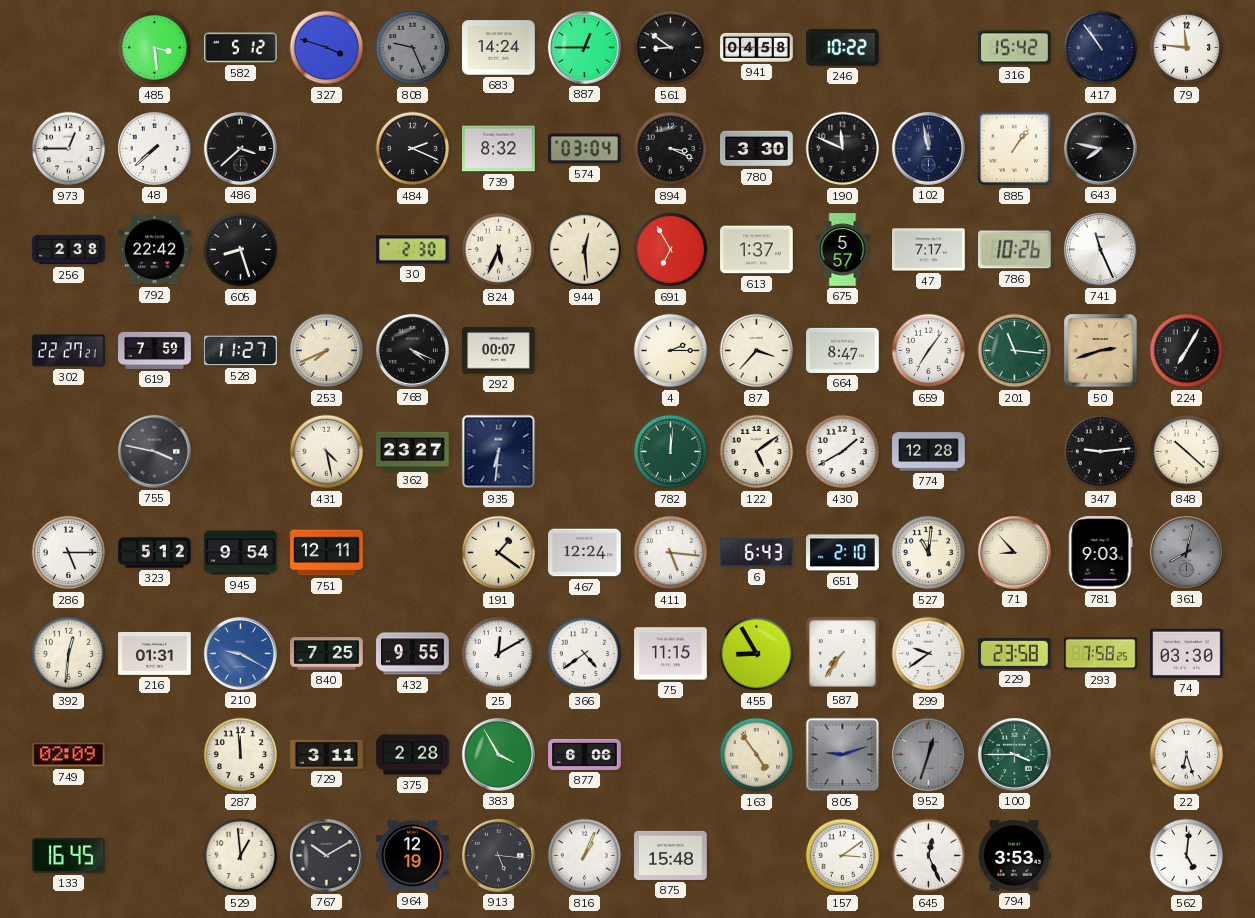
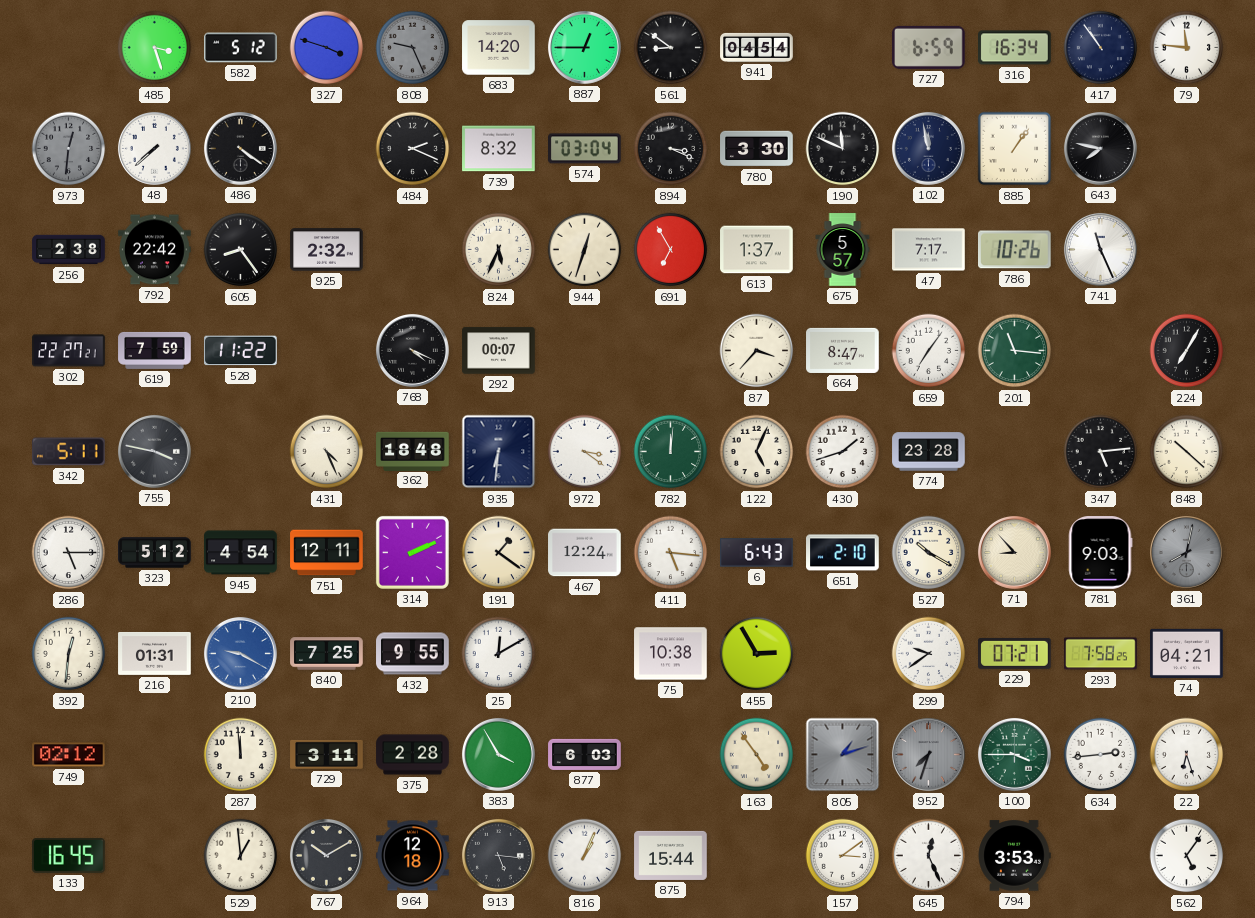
485: 3:29 -> 3:27
683: 14:24 -> 14:20
941: 04:58 -> 04:54
246: 10:22 -> none
727: none -> 6:59
316: 15:42 -> 16:34
973: 12:45 -> 12:31
973 dial: white -> grey
486: 3:38 -> 4:21
605: 8:27 -> 8:24
925: none -> 2:32
30: 2:30 -> none
944: 12:29 -> 12:33
528: 11:27 -> 11:22
253: 7:41 -> none
4: 2:15 -> none
50: 2:42 -> none
342: none -> 5:11
431: 4:28 -> 4:26
362: 23:27 -> 18:48
972: none -> 3:21
122: 5:09 -> 5:04
430: 1:40 -> 1:42
774: 12:28 -> 23:28
347: 9:14 -> 5:14
945: 9:54 -> 4:54
314: none -> 2:11
527: 11:01 -> 10:20
366: 4:39 -> none
75: 11:15 -> 10:38
455: 8:55 -> 2:55
587: 7:36 -> none
229: 23:58 -> 07:21
74: 03:30 -> 04:21
749: 02:09 -> 02:12
877: 6:06 -> 6:03
805: 9:12 -> 1:12
952: 12:33 -> 7:33
634: none -> 2:44
964: 12:19 -> 12:18
875: 15:48 -> 15:44
562: 5:01 -> 5:06
